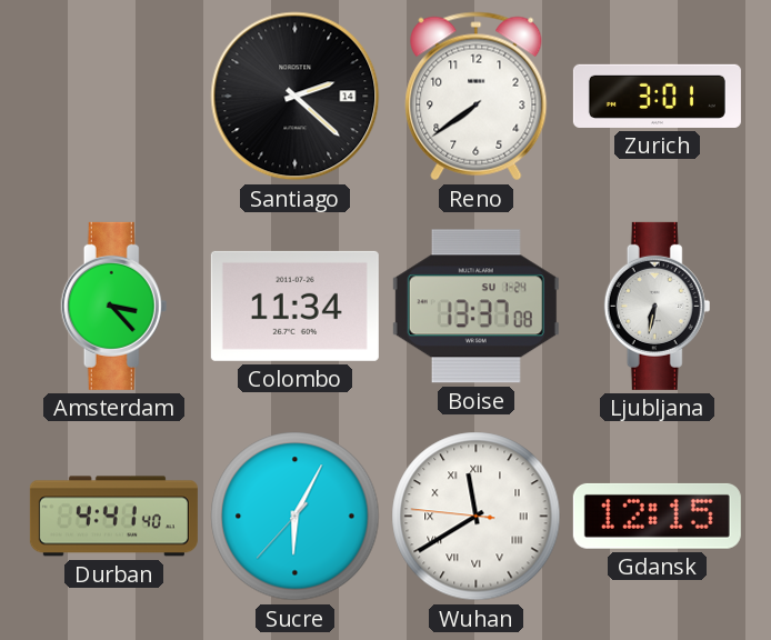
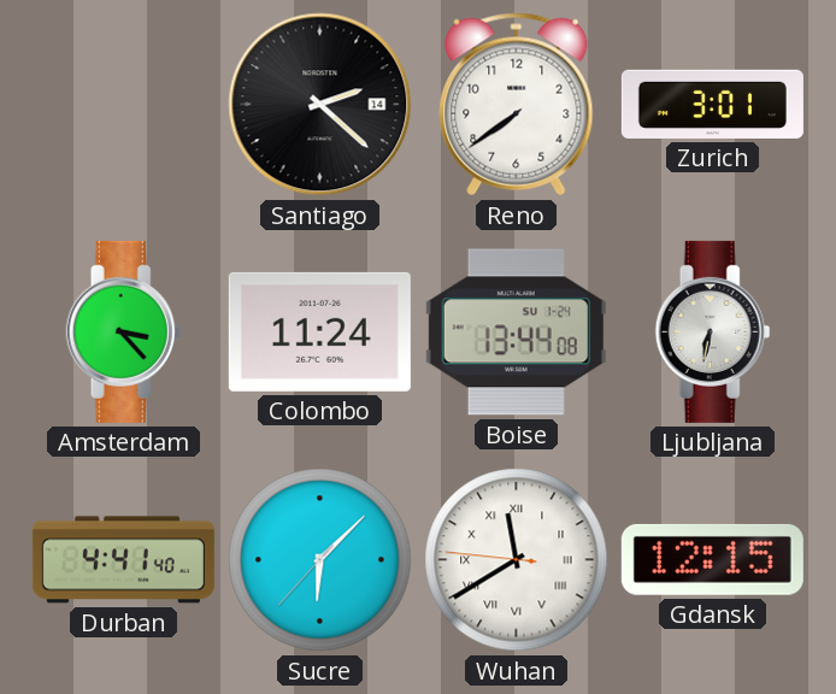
Colombo: 11:34 -> 11:24
Boise: 13:37 -> 13:44
Sucre: 6:04 -> 6:07
